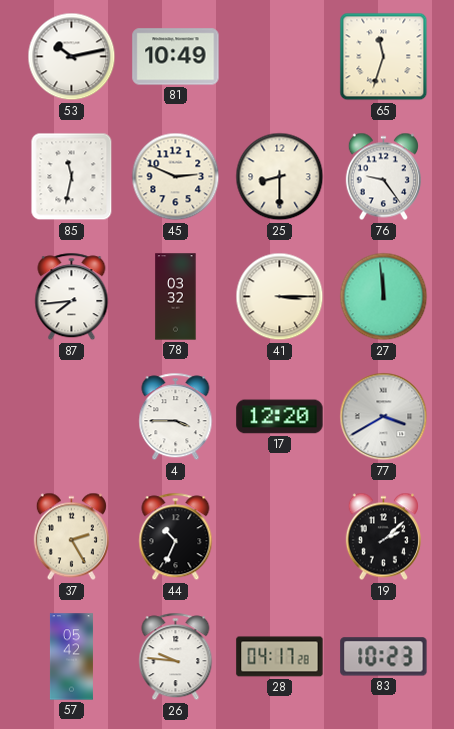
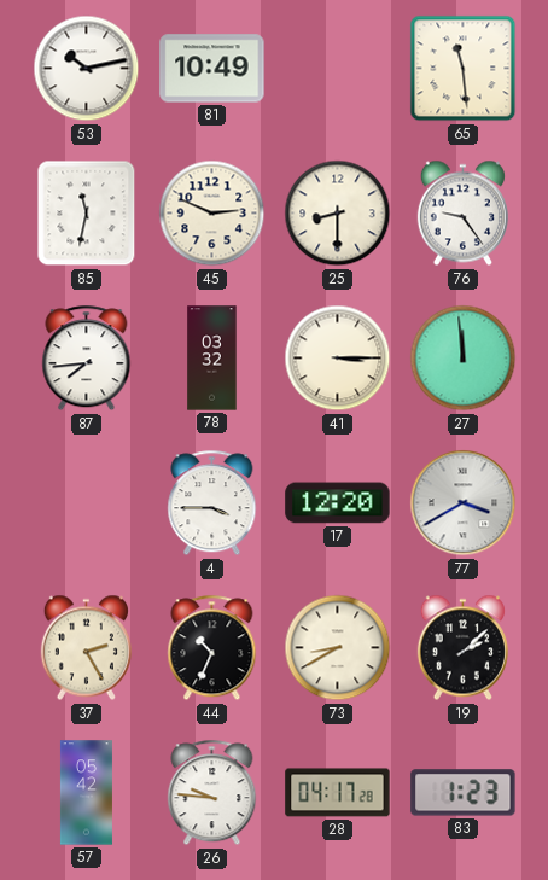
65: 11:33 -> 11:29
73: none -> 8:40
83: 10:23 -> 1:23
